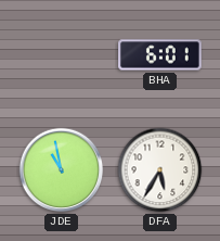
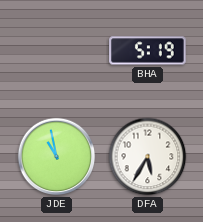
BHA: 6:01 -> 5:19
